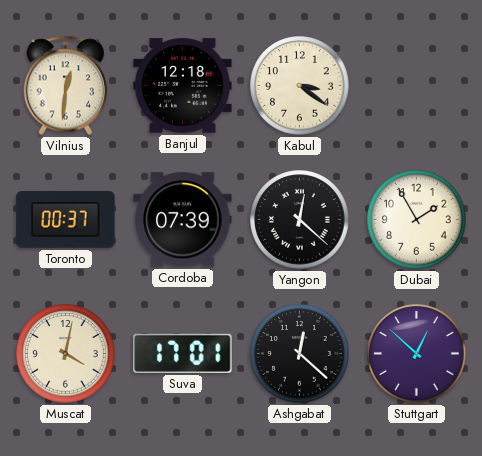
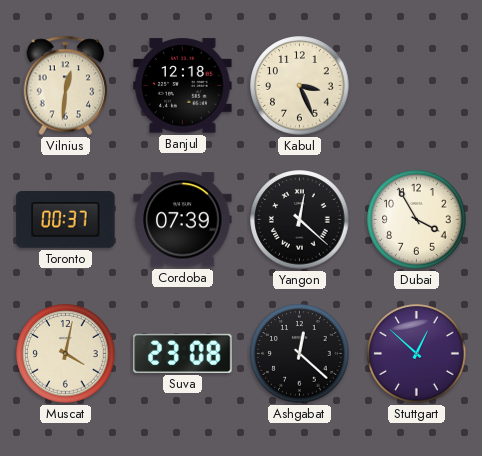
Kabul: 3:21 -> 3:26
Dubai: 1:55 -> 3:55
Suva: 17:01 -> 23:08
